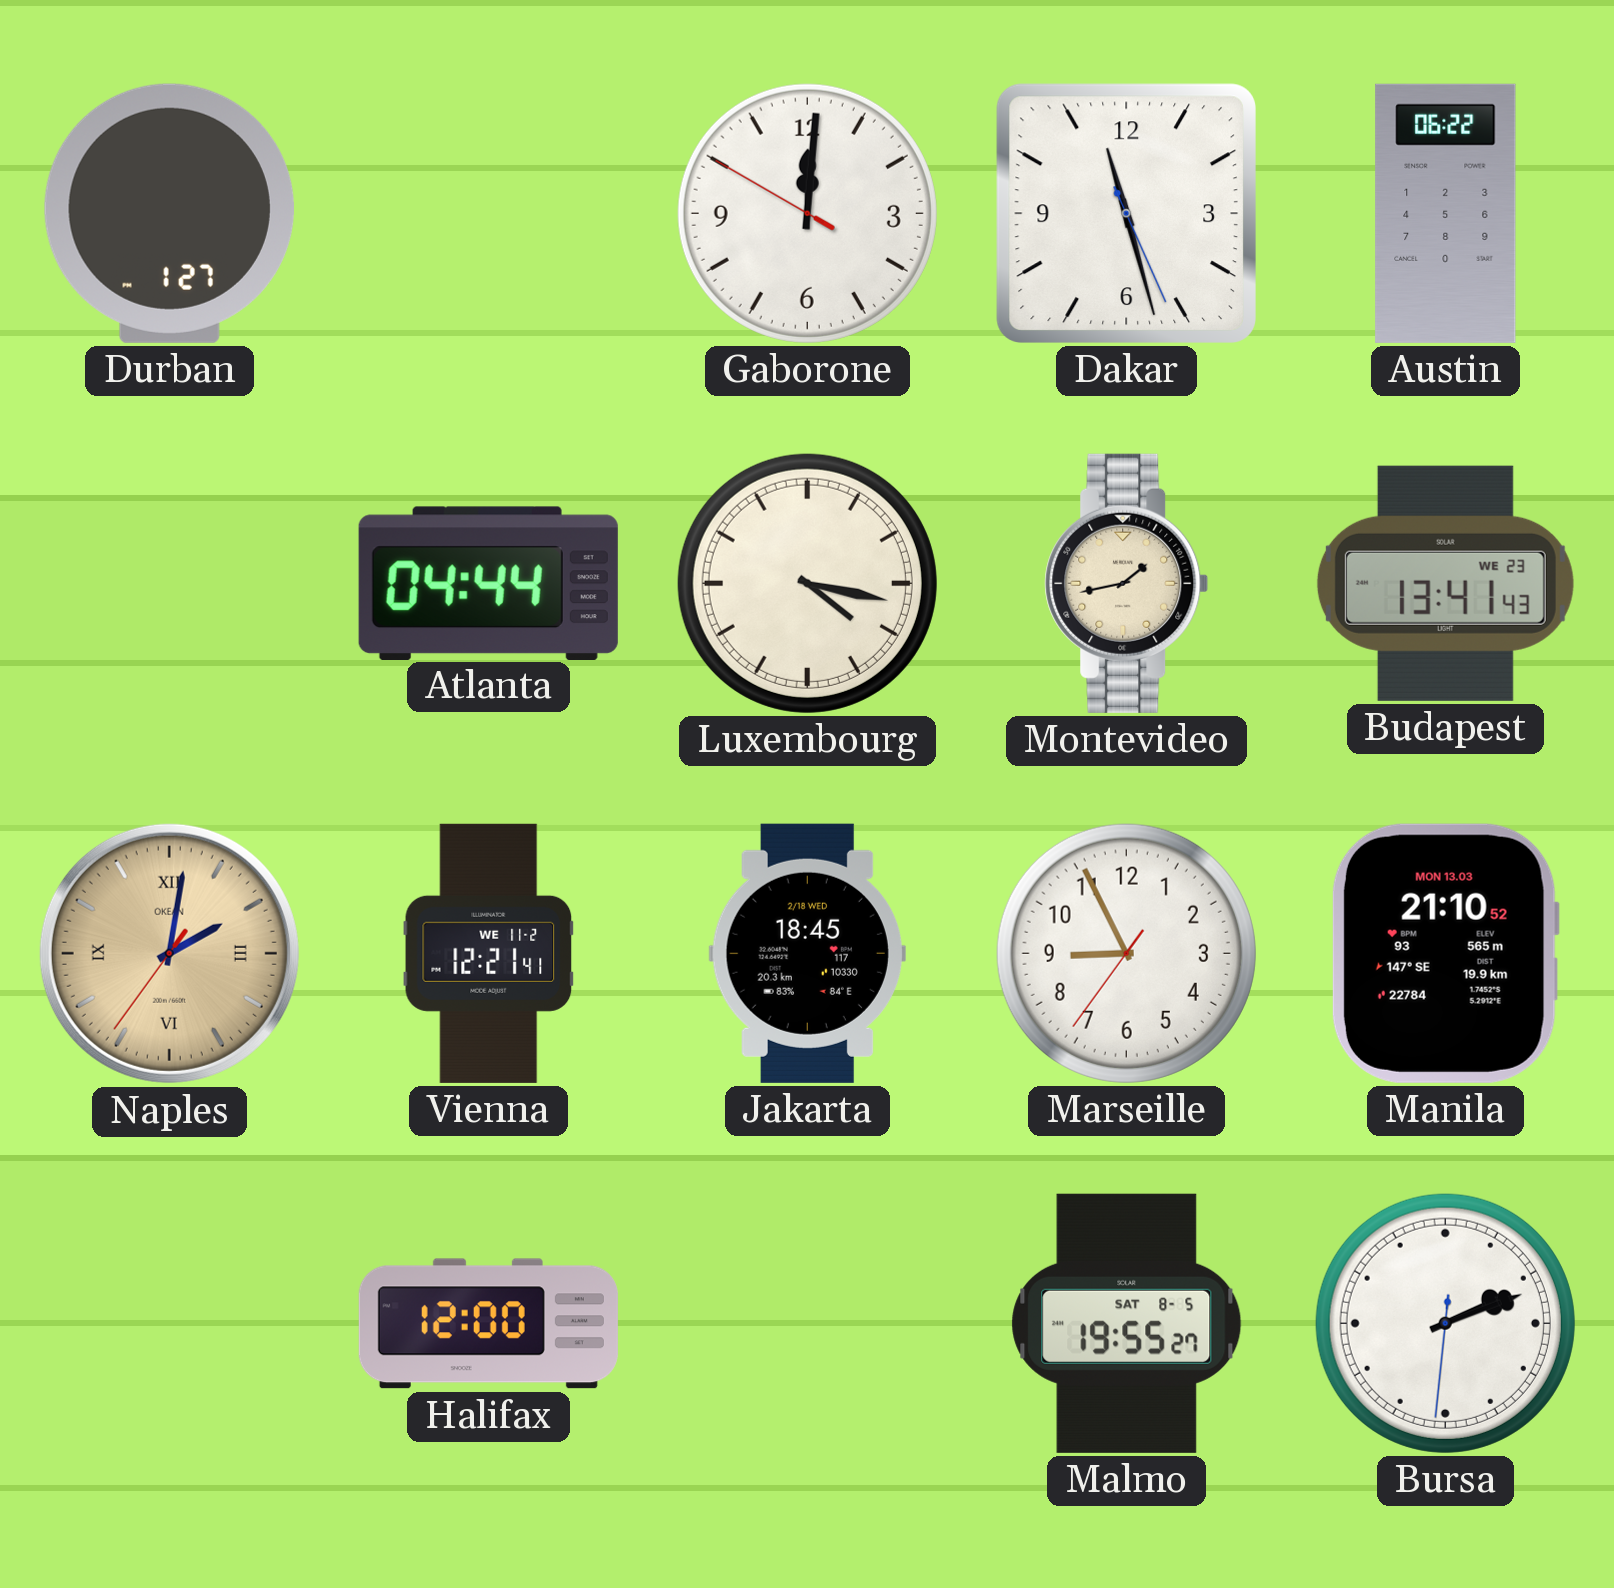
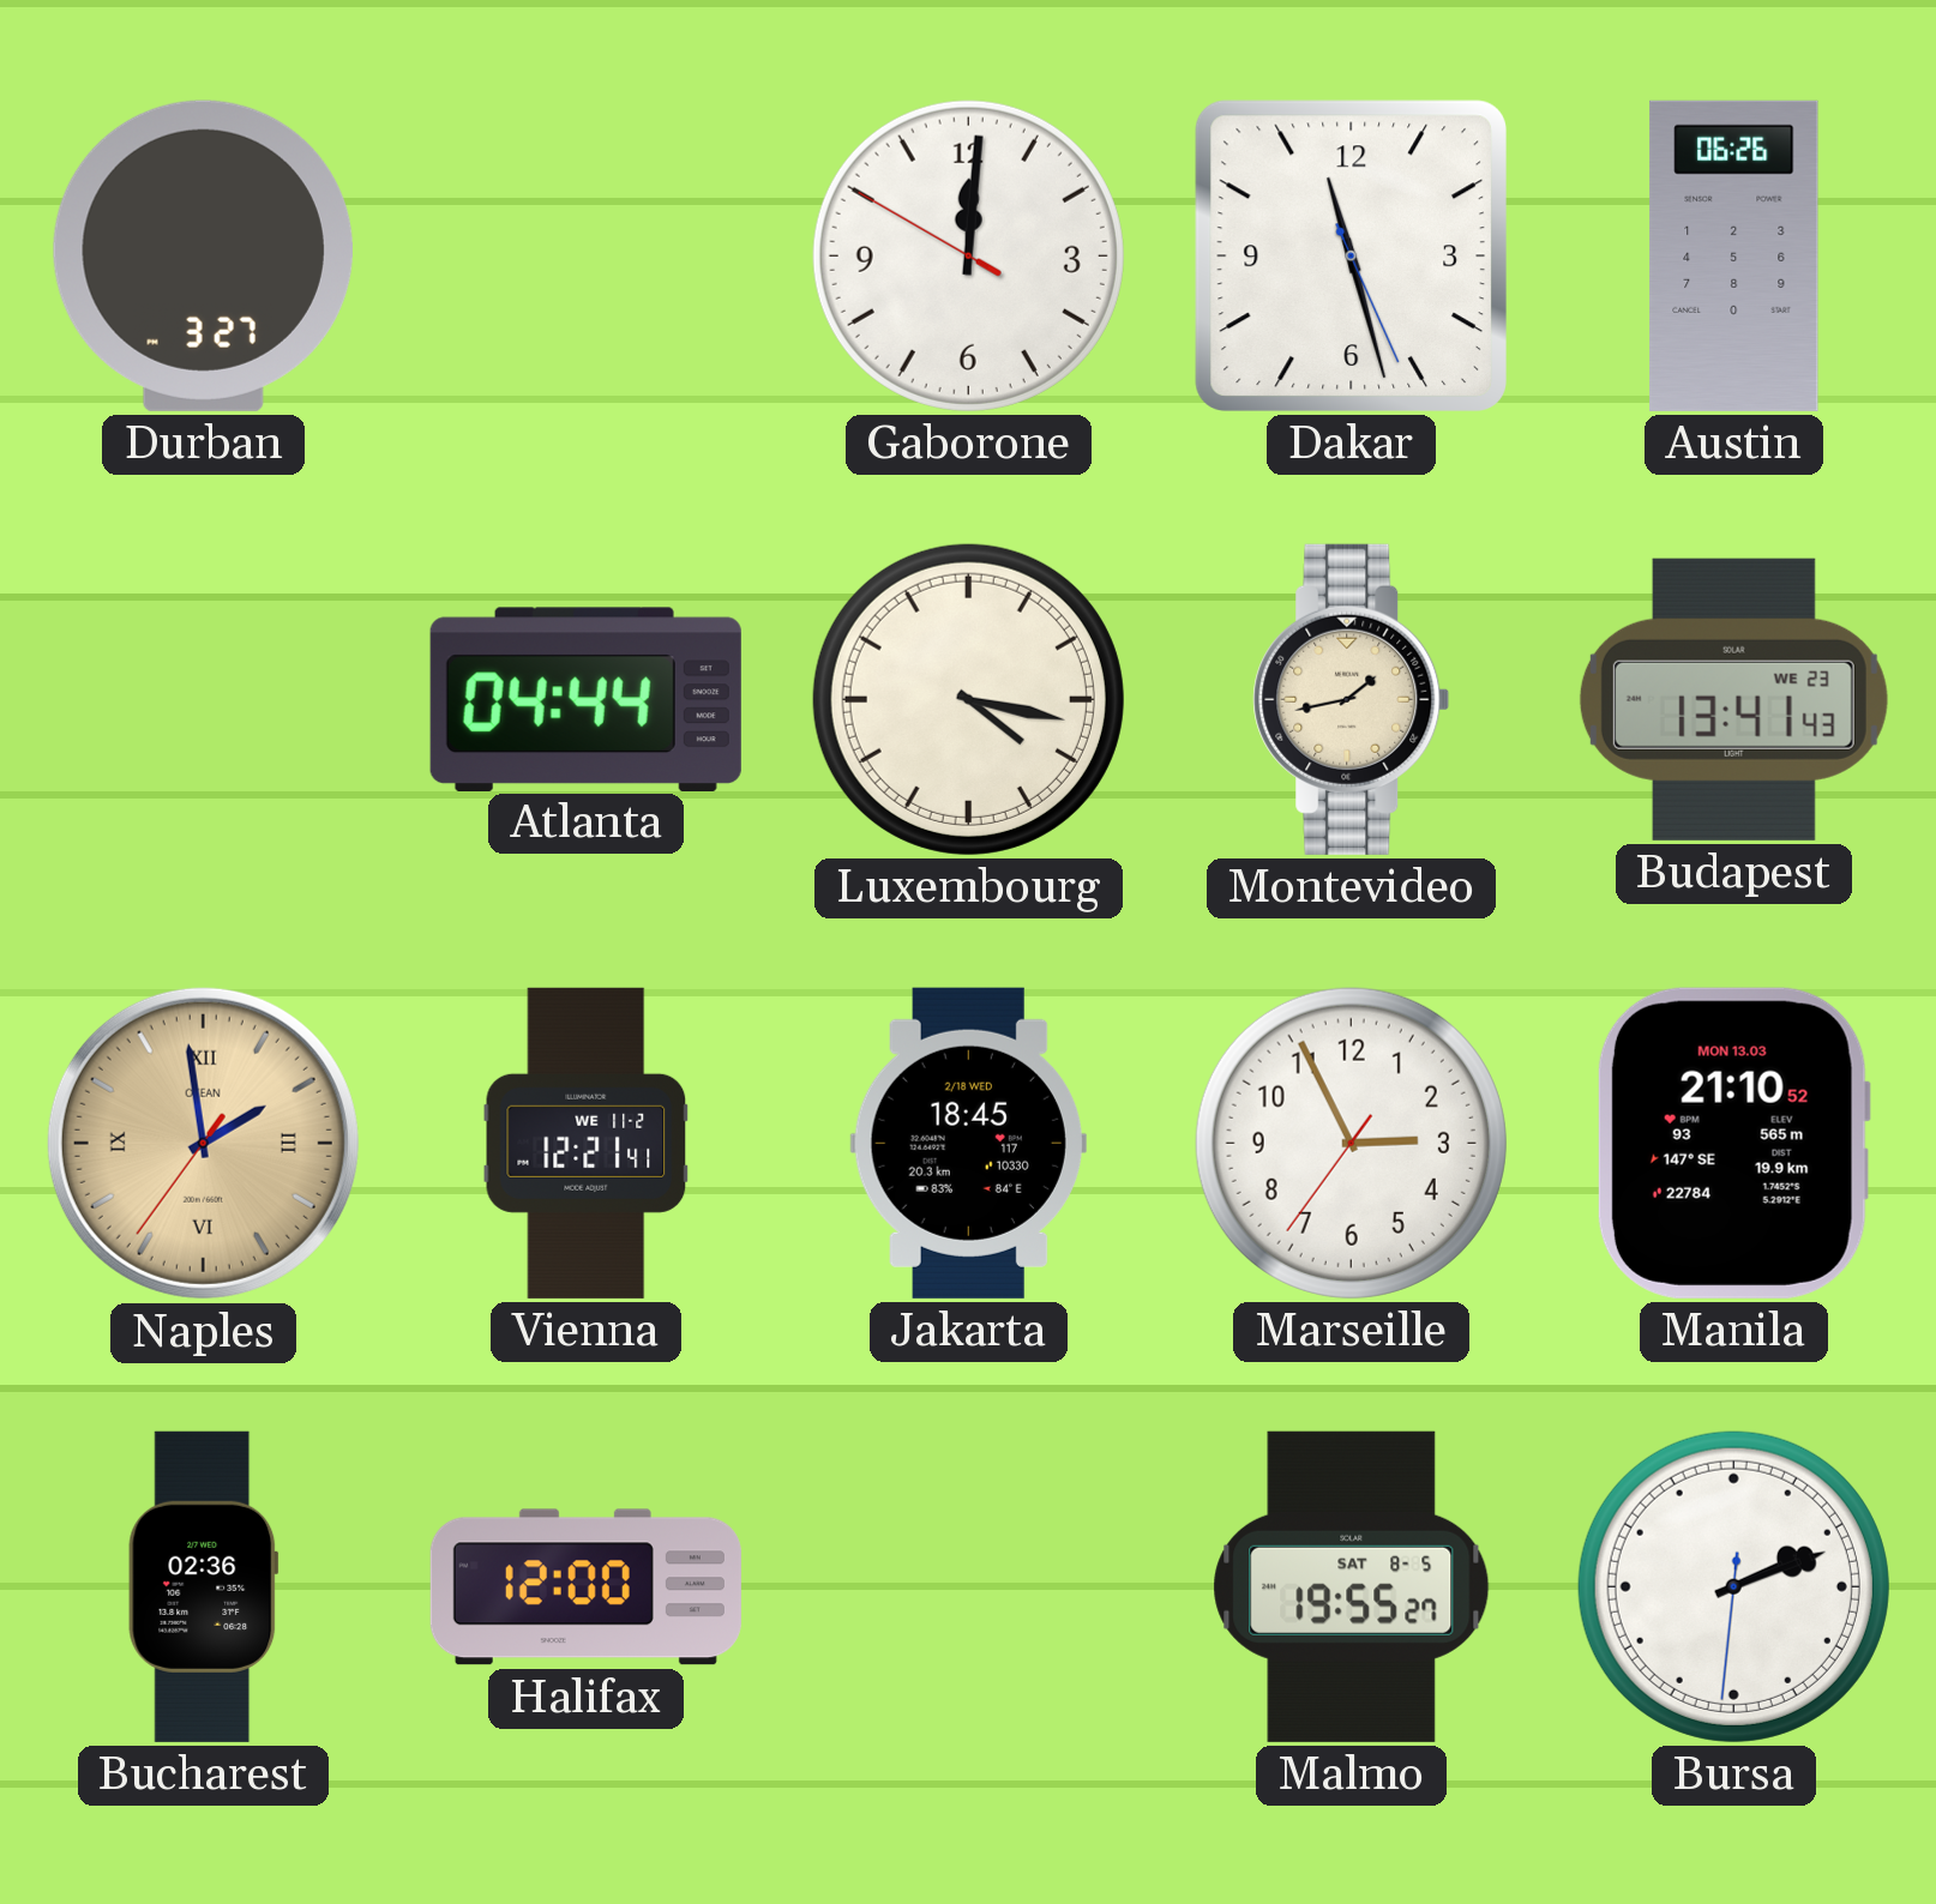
Durban: 1:27 -> 3:27
Austin: 06:22 -> 06:26
Naples: 2:01 -> 1:58
Marseille: 8:55 -> 2:55
Bucharest: none -> 02:36
